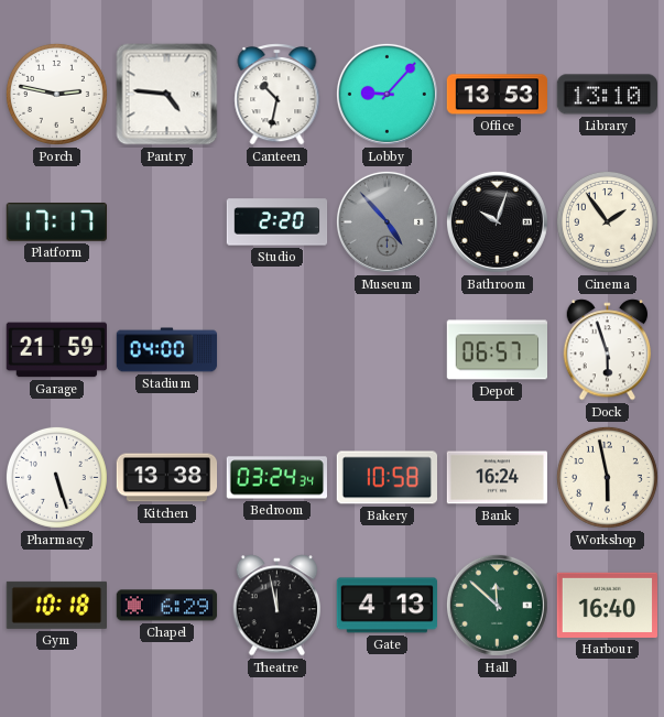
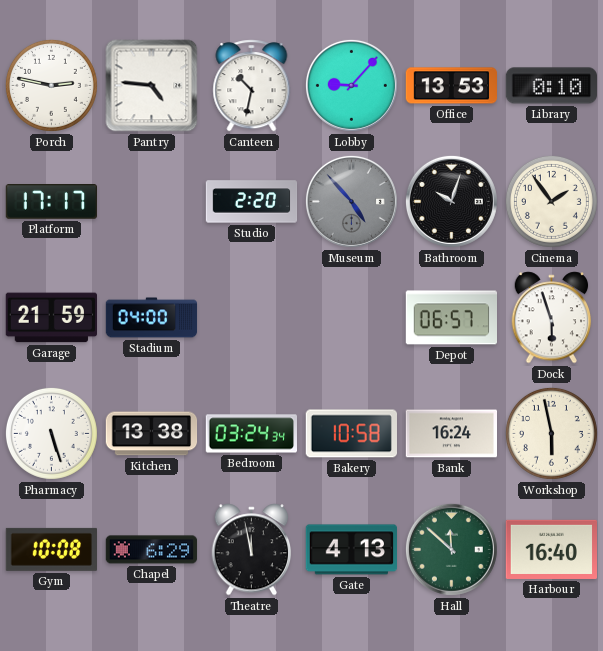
Library: 13:10 -> 0:10
Gym: 10:18 -> 10:08
